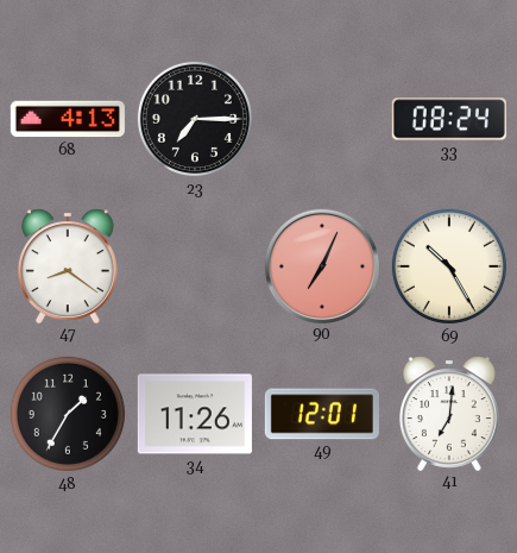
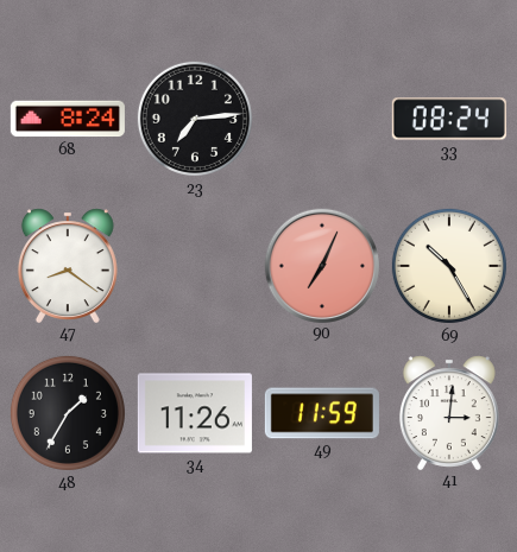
68: 4:13 -> 8:24
23: 7:15 -> 7:14
49: 12:01 -> 11:59
41: 7:01 -> 3:01
